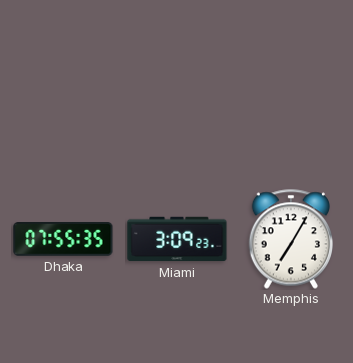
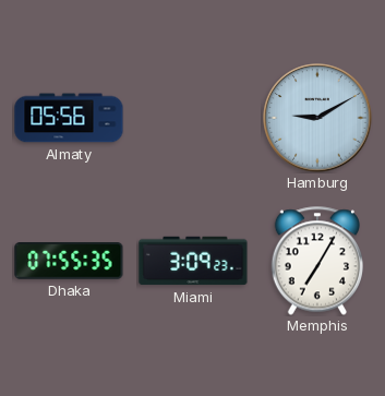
Almaty: none -> 05:56
Hamburg: none -> 9:10
